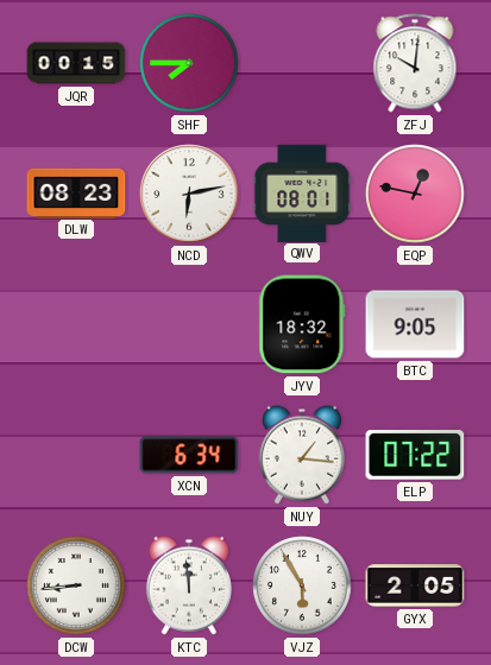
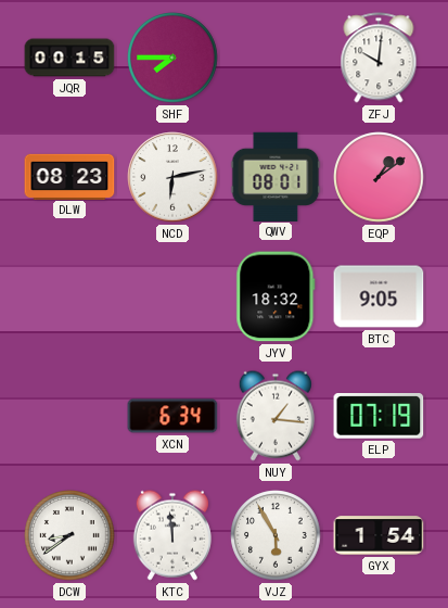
EQP: 12:47 -> 1:09
ELP: 07:22 -> 07:19
DCW: 8:44 -> 8:39
GYX: 2:05 -> 1:54
